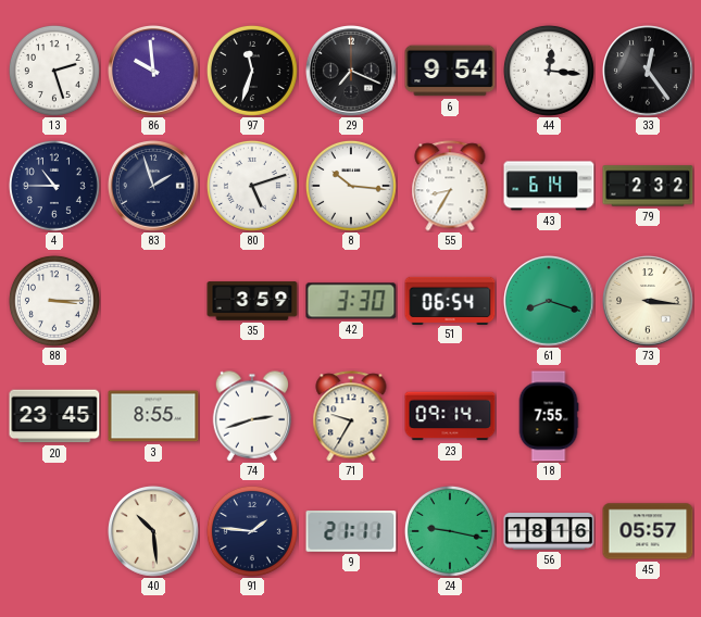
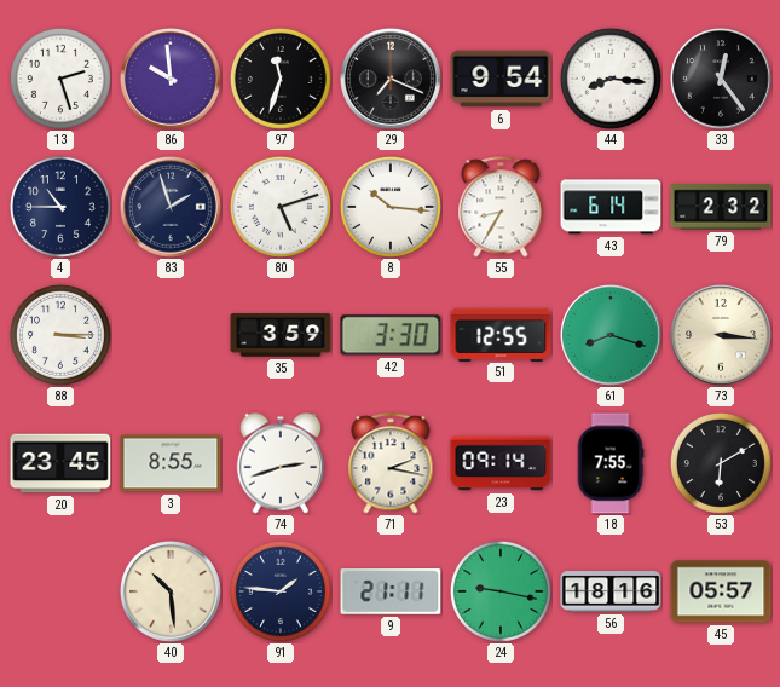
44: 12:16 -> 8:16
51: 06:54 -> 12:55
71: 9:35 -> 2:17
53: none -> 6:10
